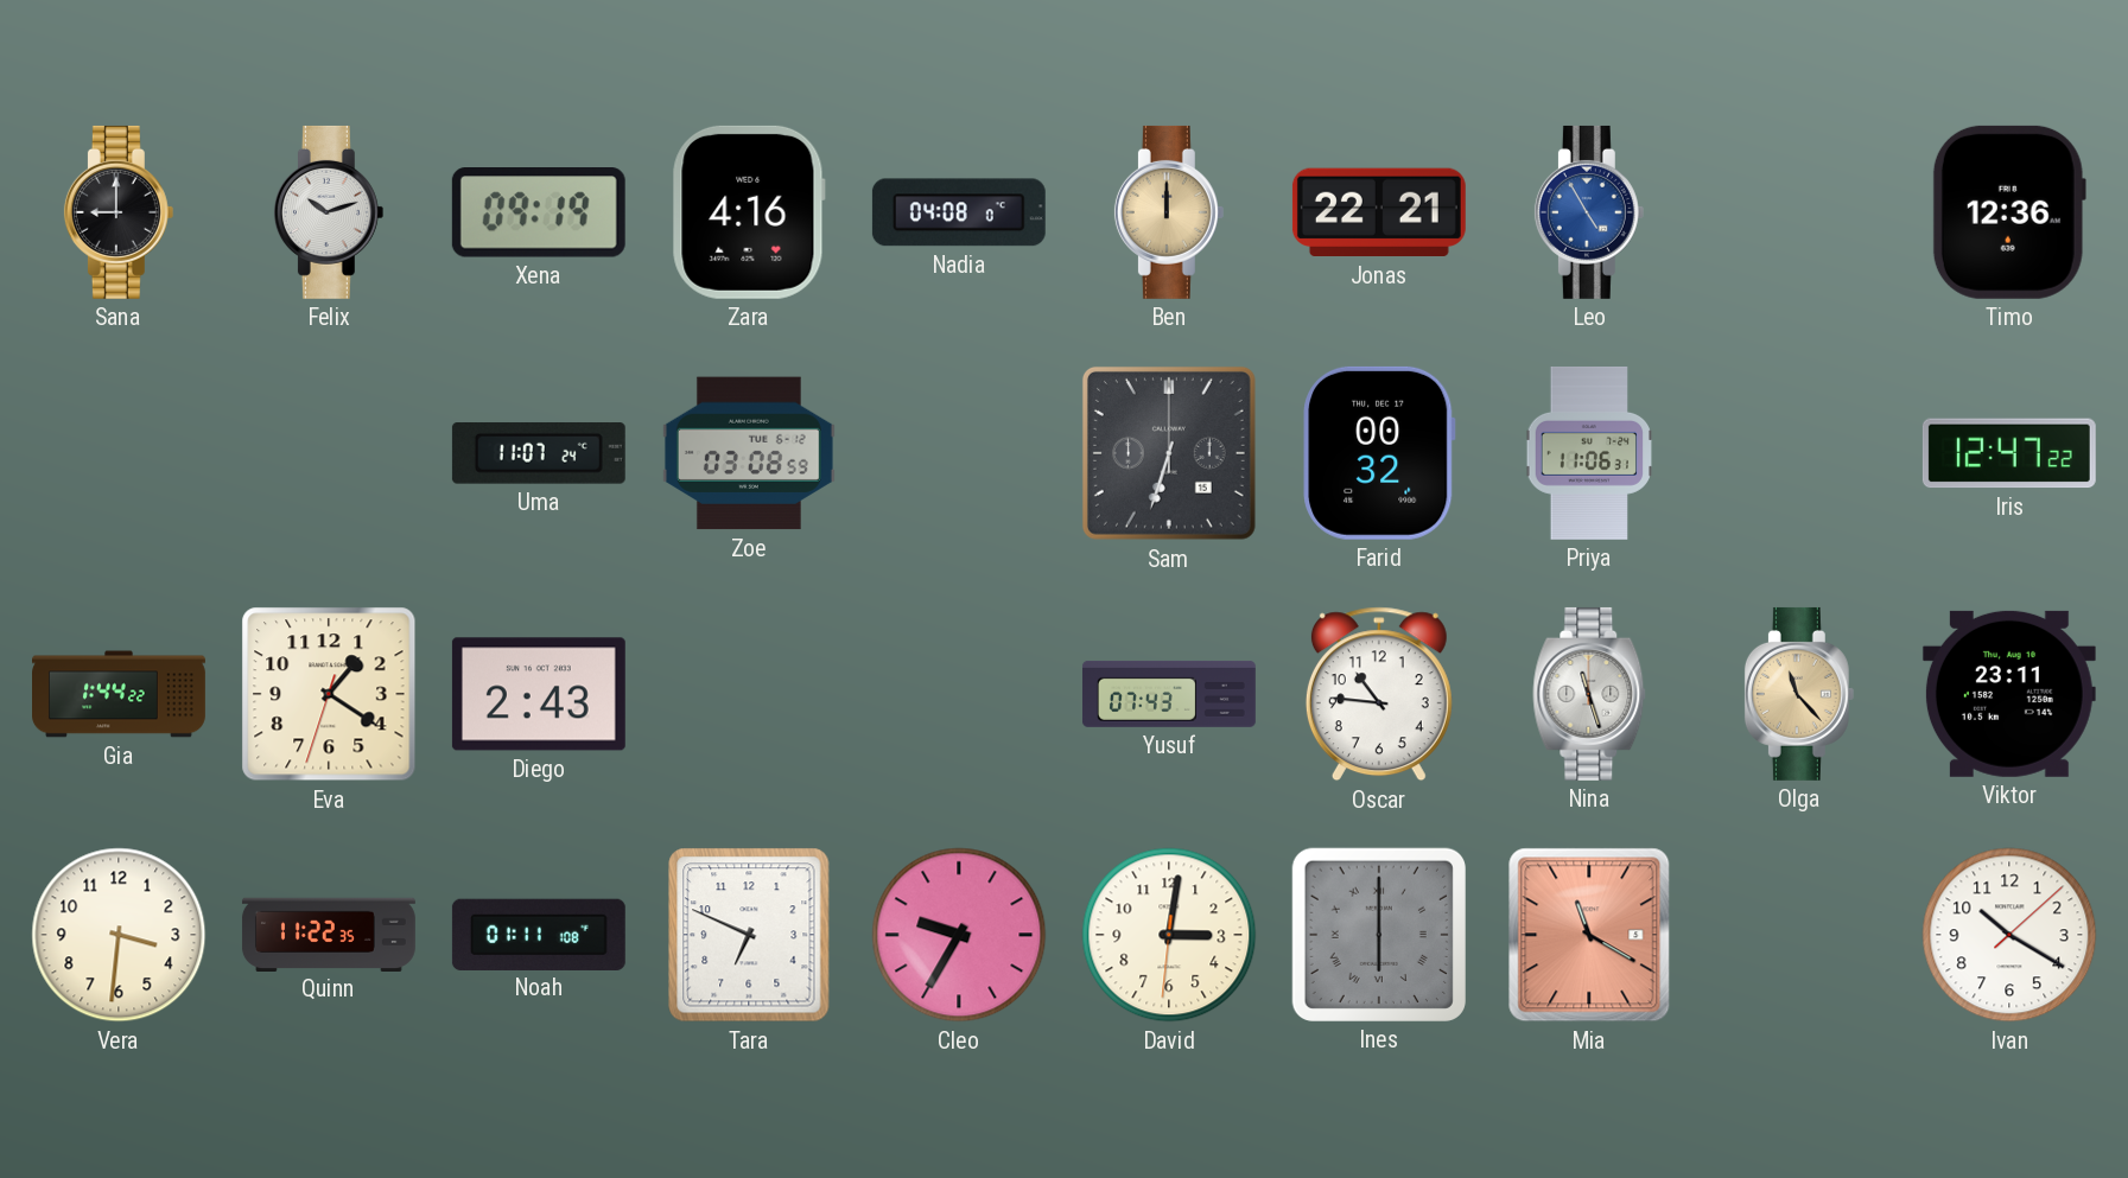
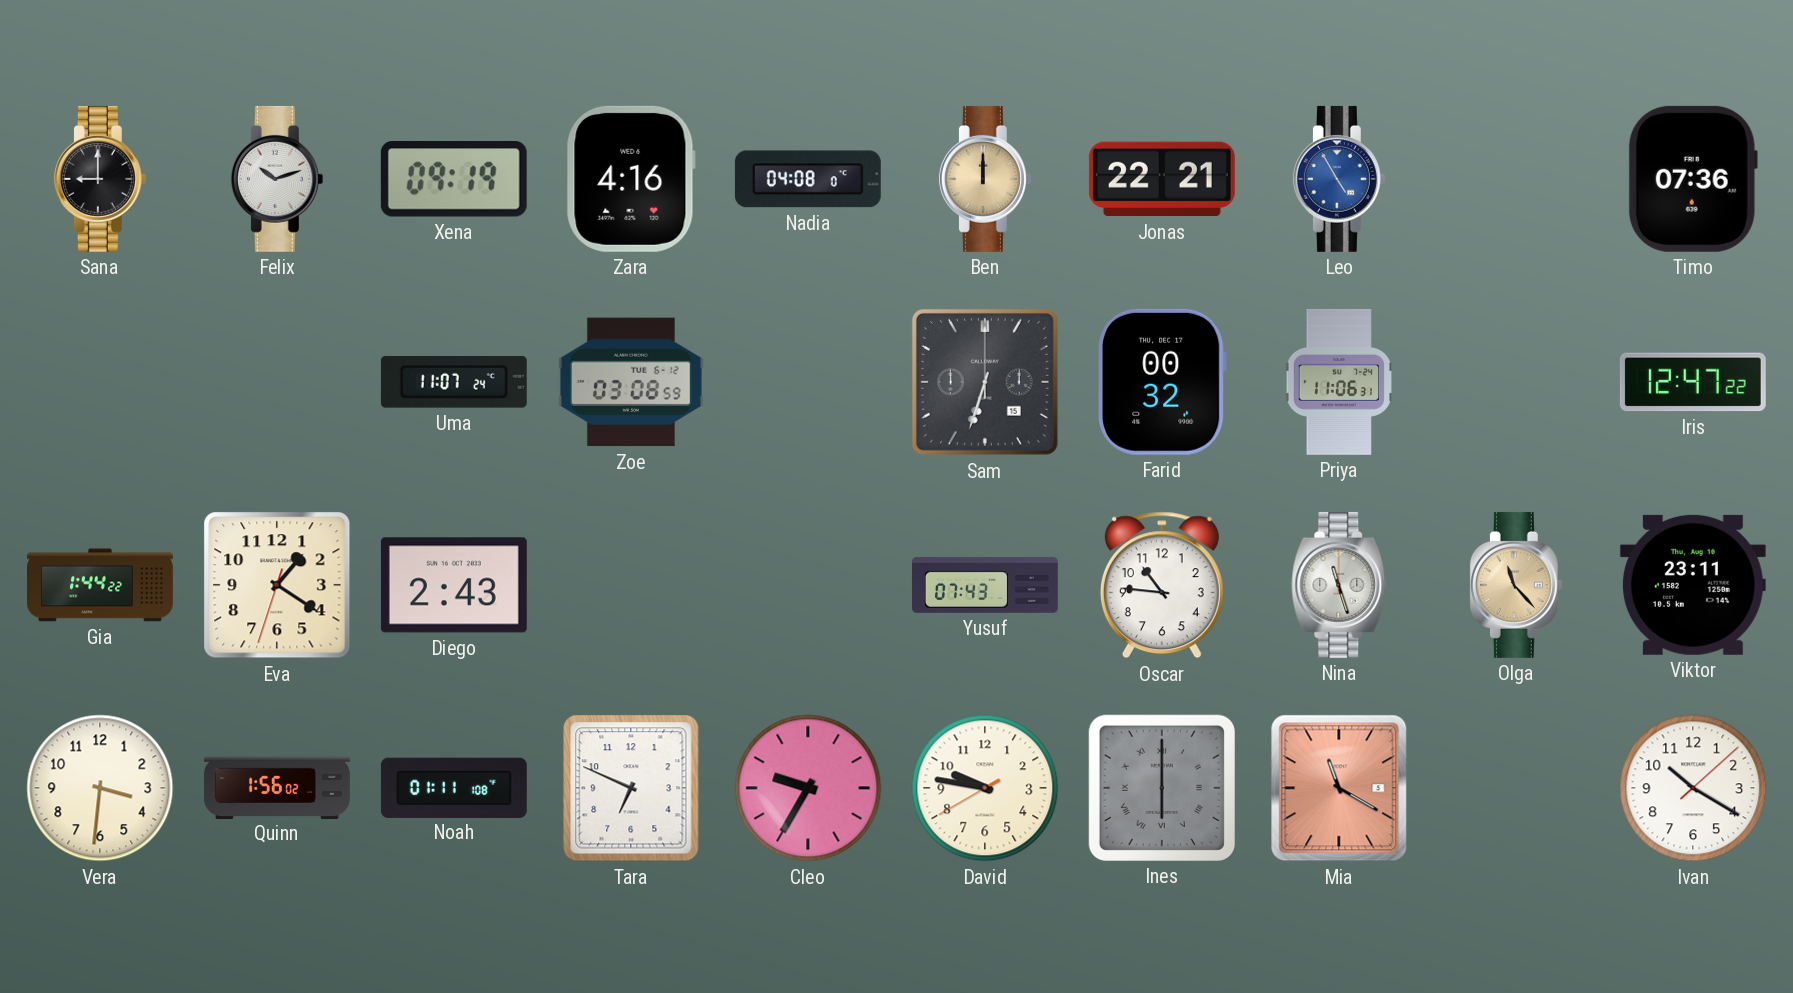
Timo: 12:36 -> 07:36
Quinn: 11:22 -> 1:56
David: 3:01 -> 9:46
